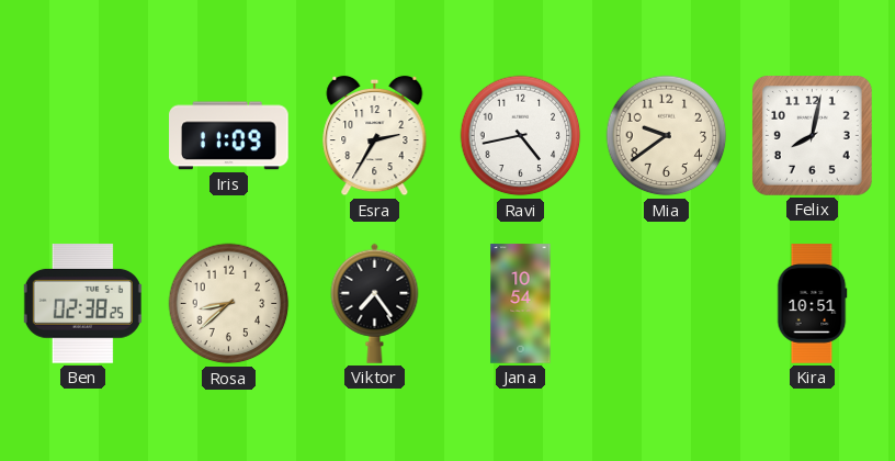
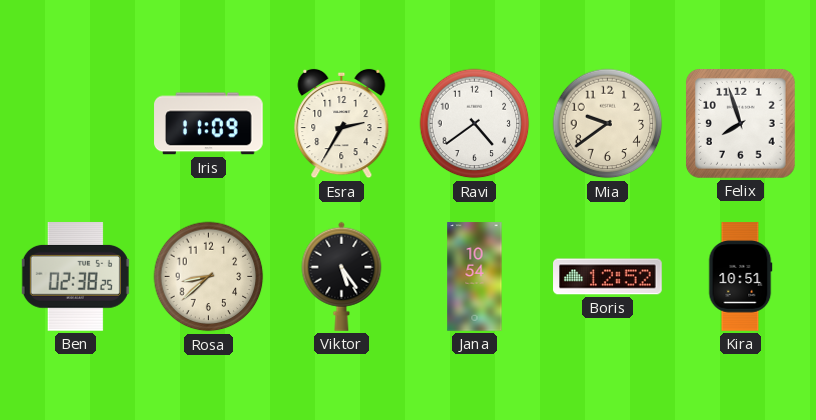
Ravi: 4:43 -> 4:39
Felix: 8:02 -> 7:57
Viktor: 7:24 -> 5:24
Boris: none -> 12:52
